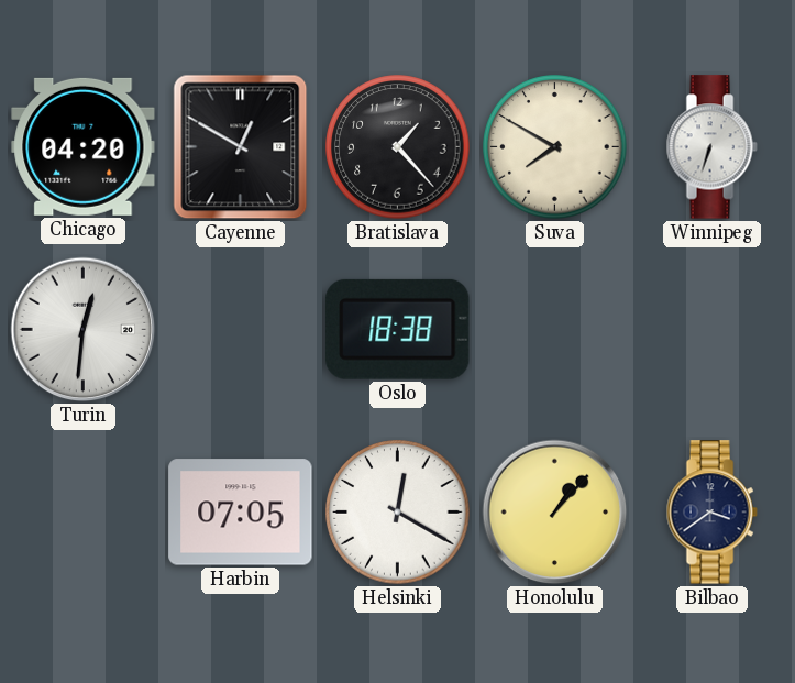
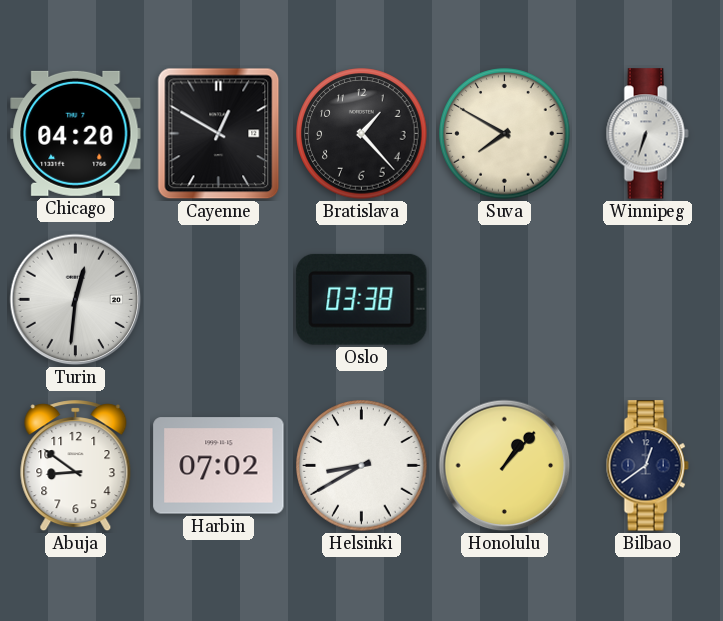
Oslo: 18:38 -> 03:38
Abuja: none -> 8:51
Harbin: 07:05 -> 07:02
Helsinki: 12:20 -> 8:40
Bilbao: 3:39 -> 12:39
